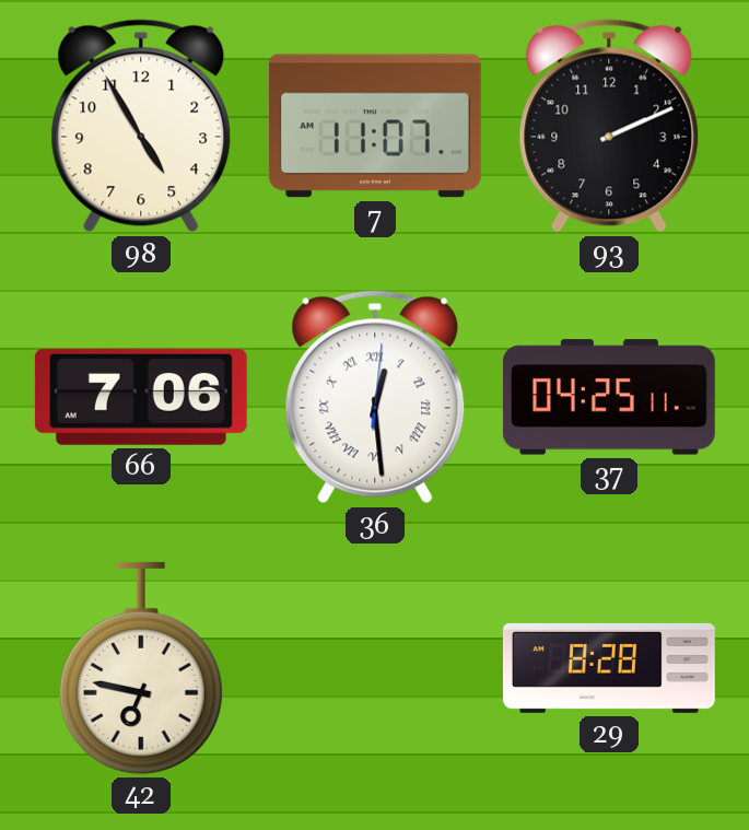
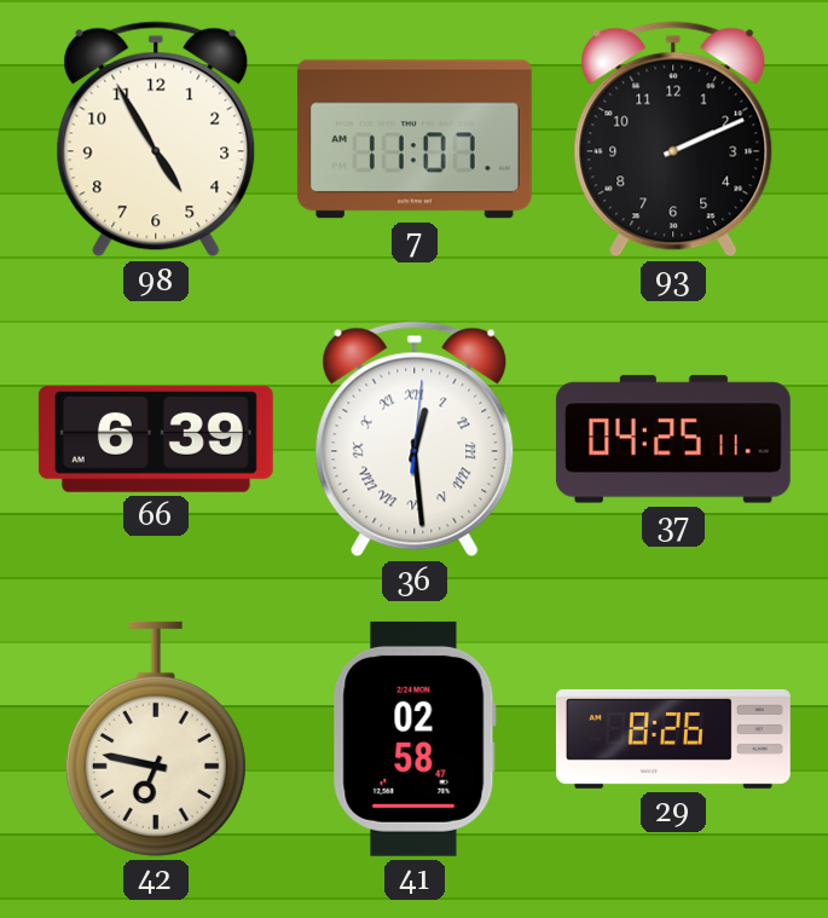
66: 7:06 -> 6:39
41: none -> 02:58
29: 8:28 -> 8:26
